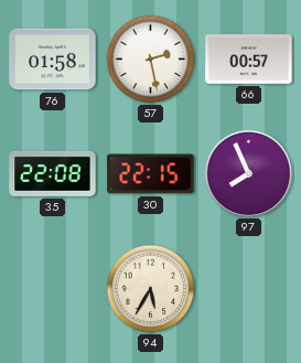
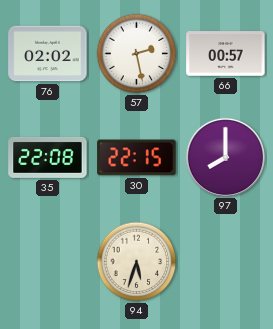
76: 01:58 -> 02:02
97: 7:56 -> 8:00
94: 5:35 -> 5:33
